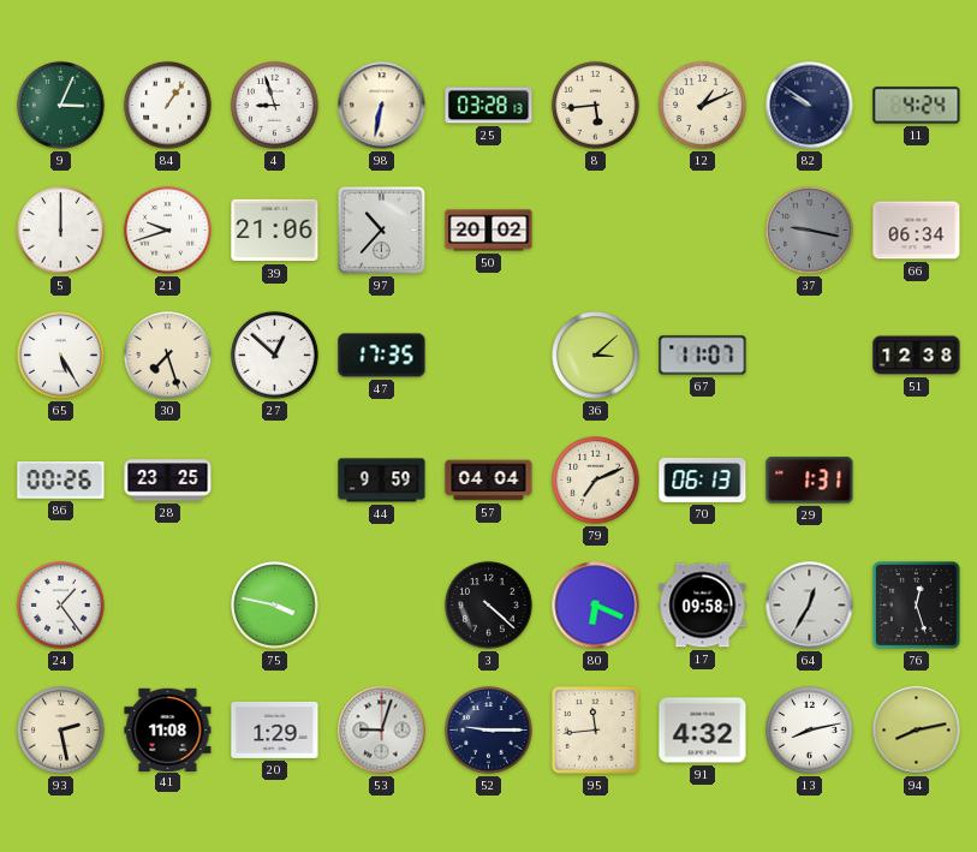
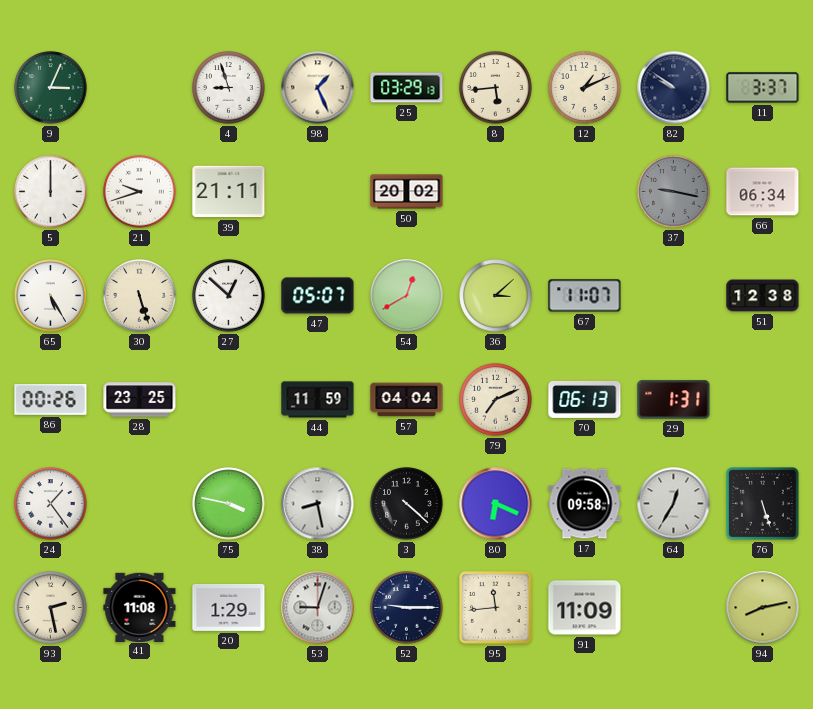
84: 1:06 -> none
98: 6:32 -> 1:26
25: 03:28 -> 03:29
11: 4:24 -> 3:37
39: 21:06 -> 21:11
97: 10:37 -> none
30: 7:27 -> 5:27
47: 17:35 -> 05:07
54: none -> 12:40
44: 9:59 -> 11:59
38: none -> 8:28
76: 12:27 -> 5:27
91: 4:32 -> 11:09
13: 8:13 -> none
